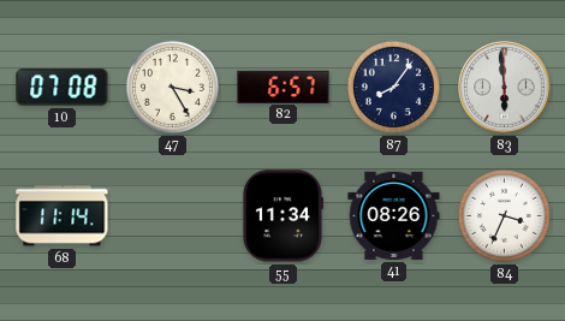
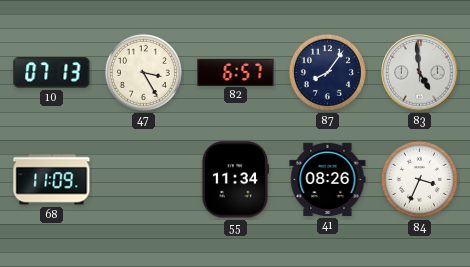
10: 07:08 -> 07:13
83: 5:59 -> 4:59
68: 11:14 -> 11:09
